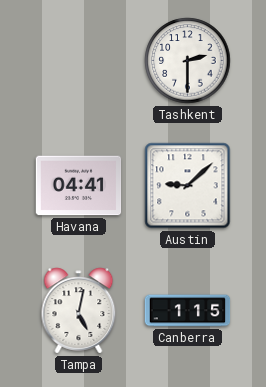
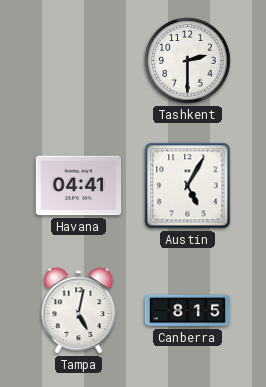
Austin: 9:08 -> 5:05
Canberra: 1:15 -> 8:15
